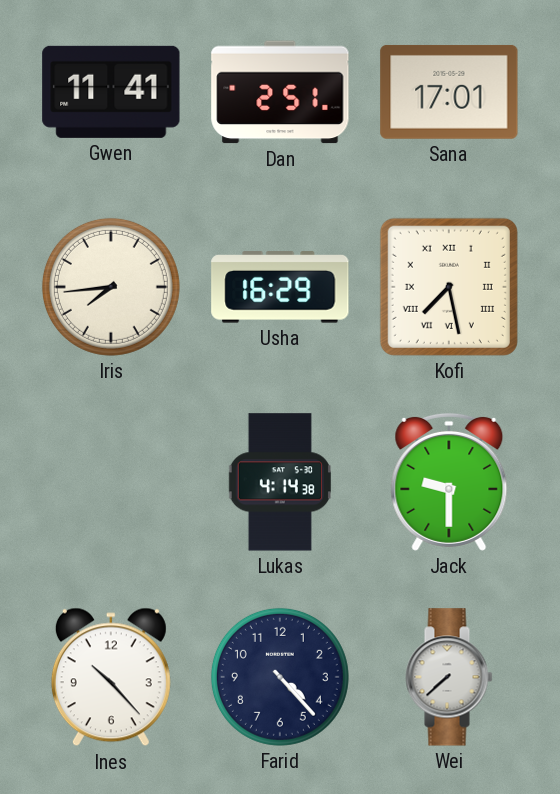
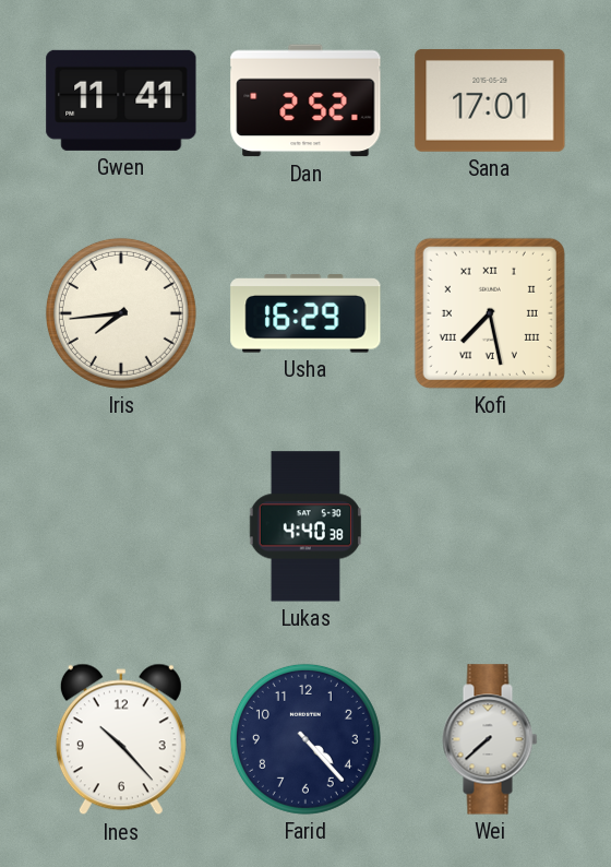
Dan: 2:51 -> 2:52
Lukas: 4:14 -> 4:40
Jack: 9:30 -> none
